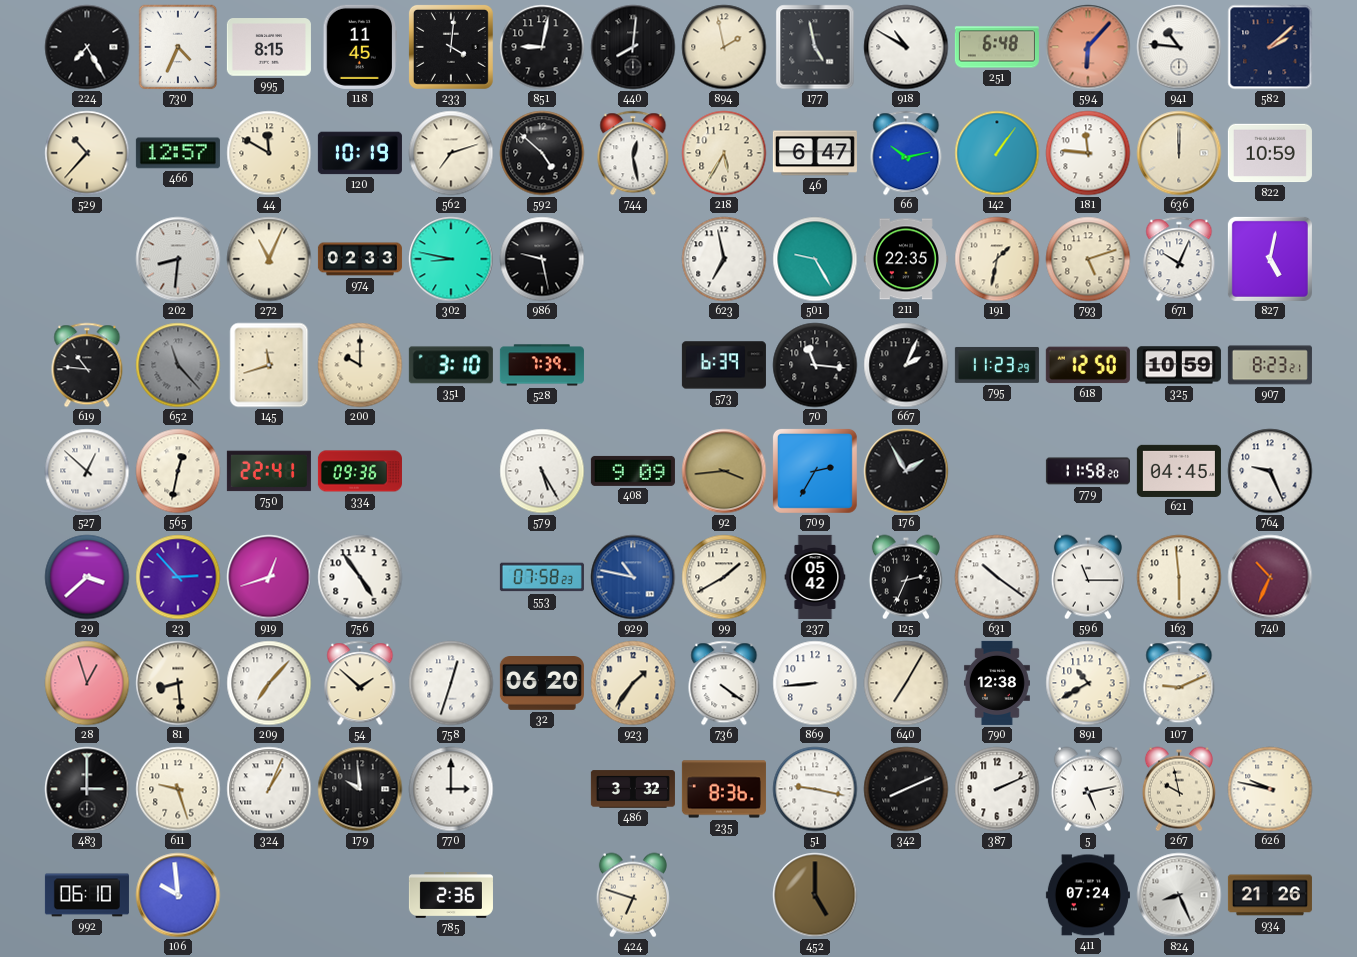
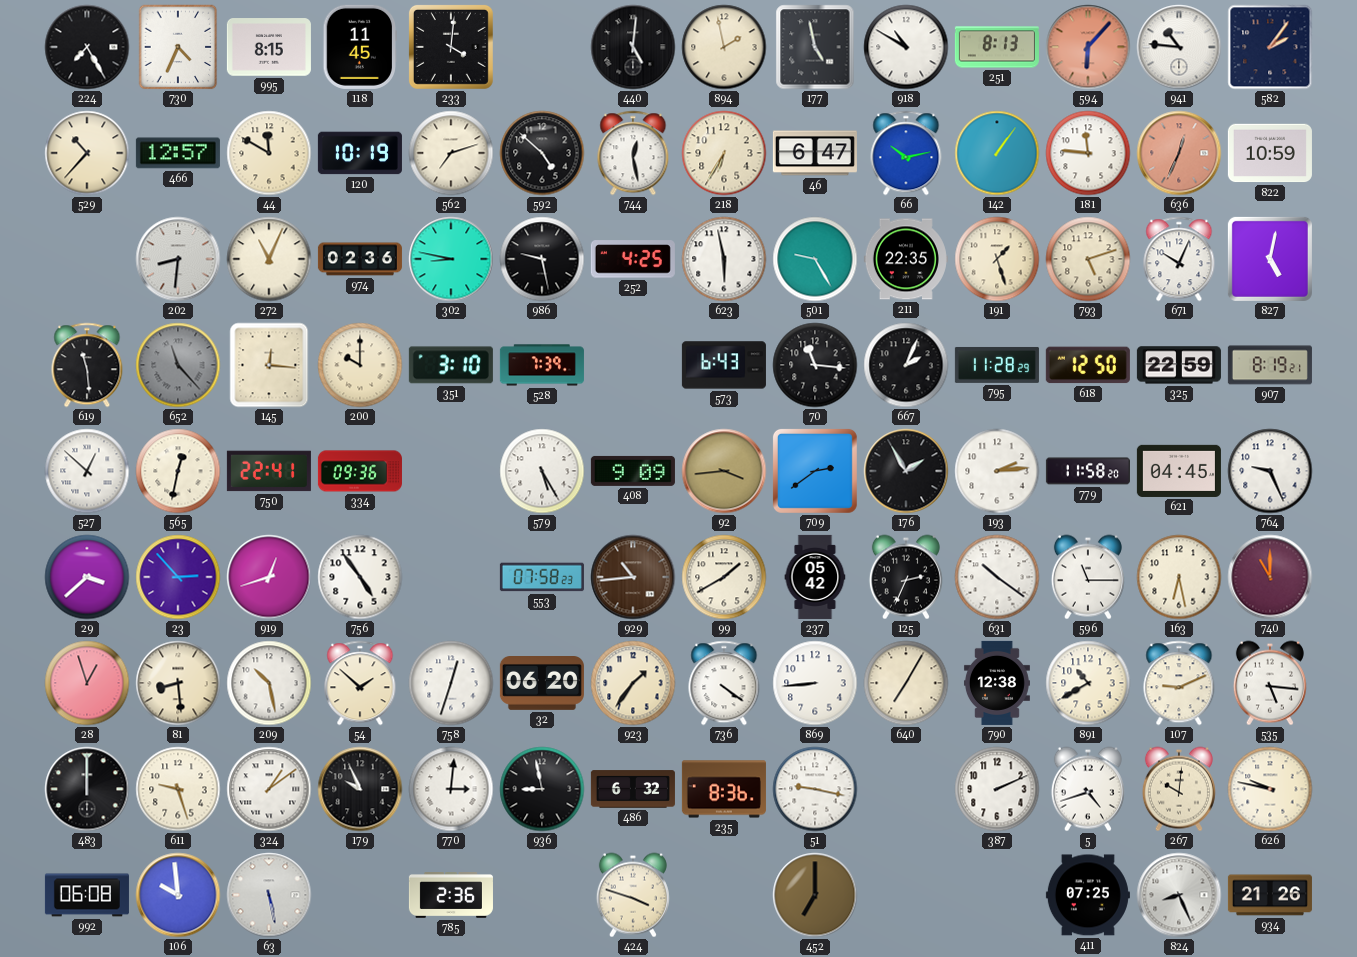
851: 9:02 -> none
440: 8:01 -> 5:01
251: 6:48 -> 8:13
582: 2:08 -> 2:06
218: 5:35 -> 6:35
636: 12:00 -> 12:34
636 dial: cream -> salmon
974: 02:33 -> 02:36
252: none -> 4:25
623: 6:58 -> 5:58
191: 1:32 -> 1:27
619: 10:46 -> 11:29
145: 11:42 -> 12:16
573: 6:39 -> 6:43
795: 11:23 -> 11:28
325: 10:59 -> 22:59
907: 8:23 -> 8:19
709: 2:35 -> 2:39
193: none -> 2:14
929: 10:47 -> 10:44
929 dial: blue -> brown
163: 5:59 -> 6:28
740: 10:34 -> 11:00
209: 7:07 -> 10:28
535: none -> 5:16
483: 3:00 -> 12:00
324: 1:04 -> 1:09
179: 9:59 -> 9:56
770: 3:00 -> 3:01
936: none -> 8:58
486: 3:32 -> 6:32
342: 8:11 -> none
5: 5:13 -> 4:42
267: 9:58 -> 10:01
992: 06:10 -> 06:08
63: none -> 5:28
424: 6:48 -> 3:48
452: 5:00 -> 7:00
411: 07:24 -> 07:25
